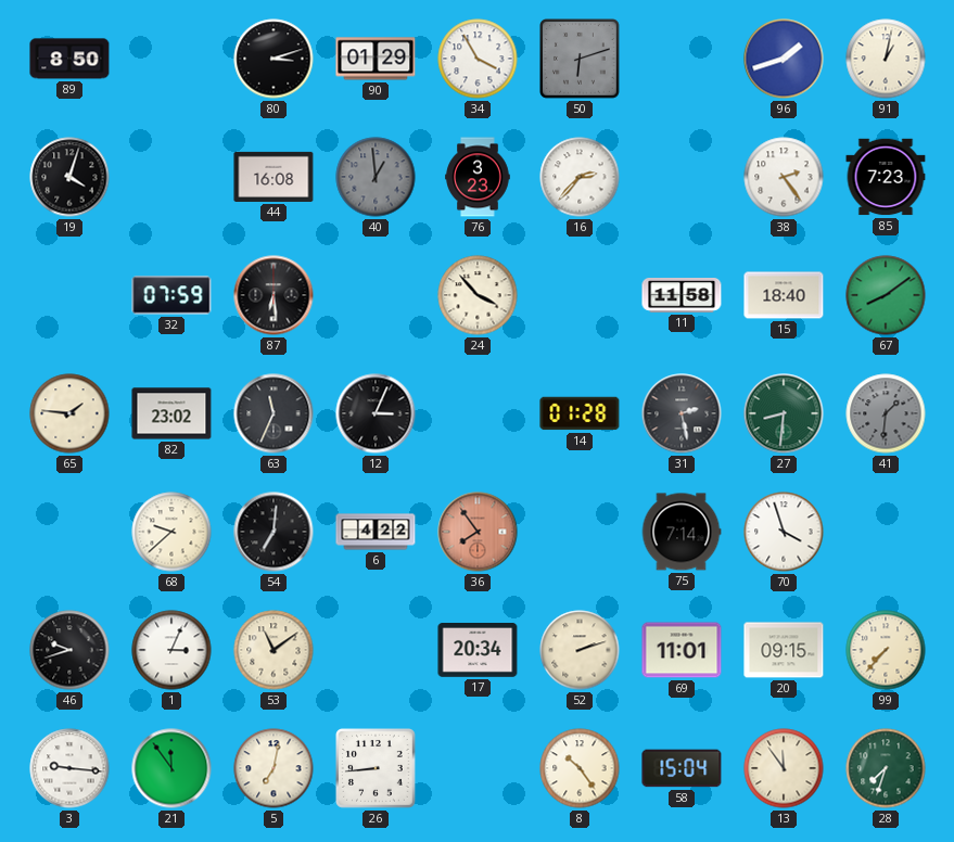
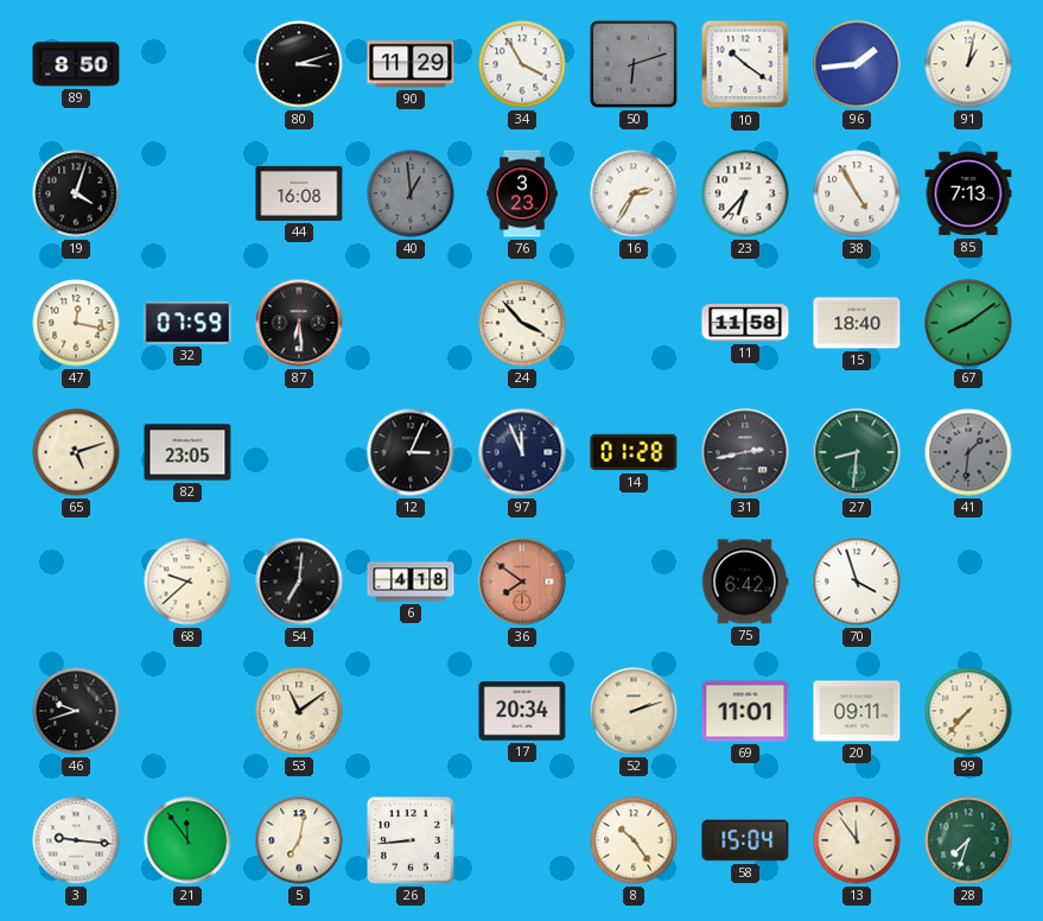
90: 01:29 -> 11:29
10: none -> 10:21
96: 1:42 -> 1:44
16: 2:37 -> 2:35
23: none -> 6:37
38: 2:24 -> 4:55
85: 7:23 -> 7:13
47: none -> 12:17
65: 1:46 -> 5:12
82: 23:02 -> 23:05
63: 11:34 -> none
97: none -> 11:56
31: 2:28 -> 2:43
6: 4:22 -> 4:18
36: 7:54 -> 7:51
75: 7:14 -> 6:42
1: 3:04 -> none
20: 09:15 -> 09:11
